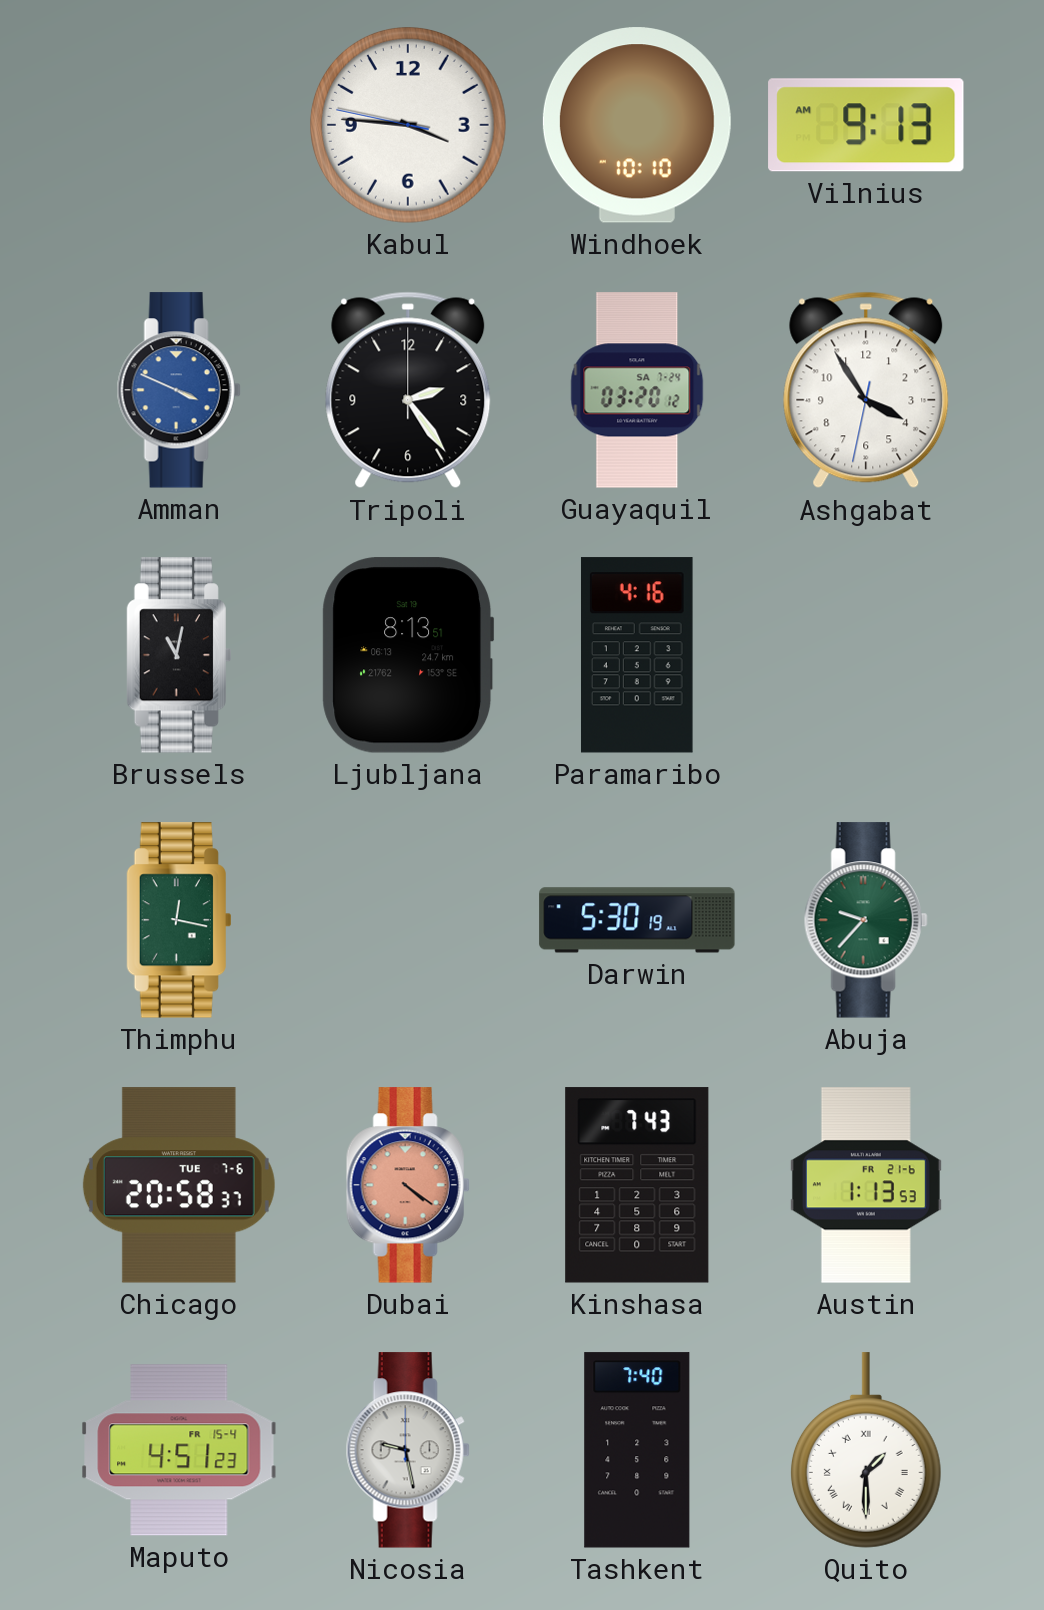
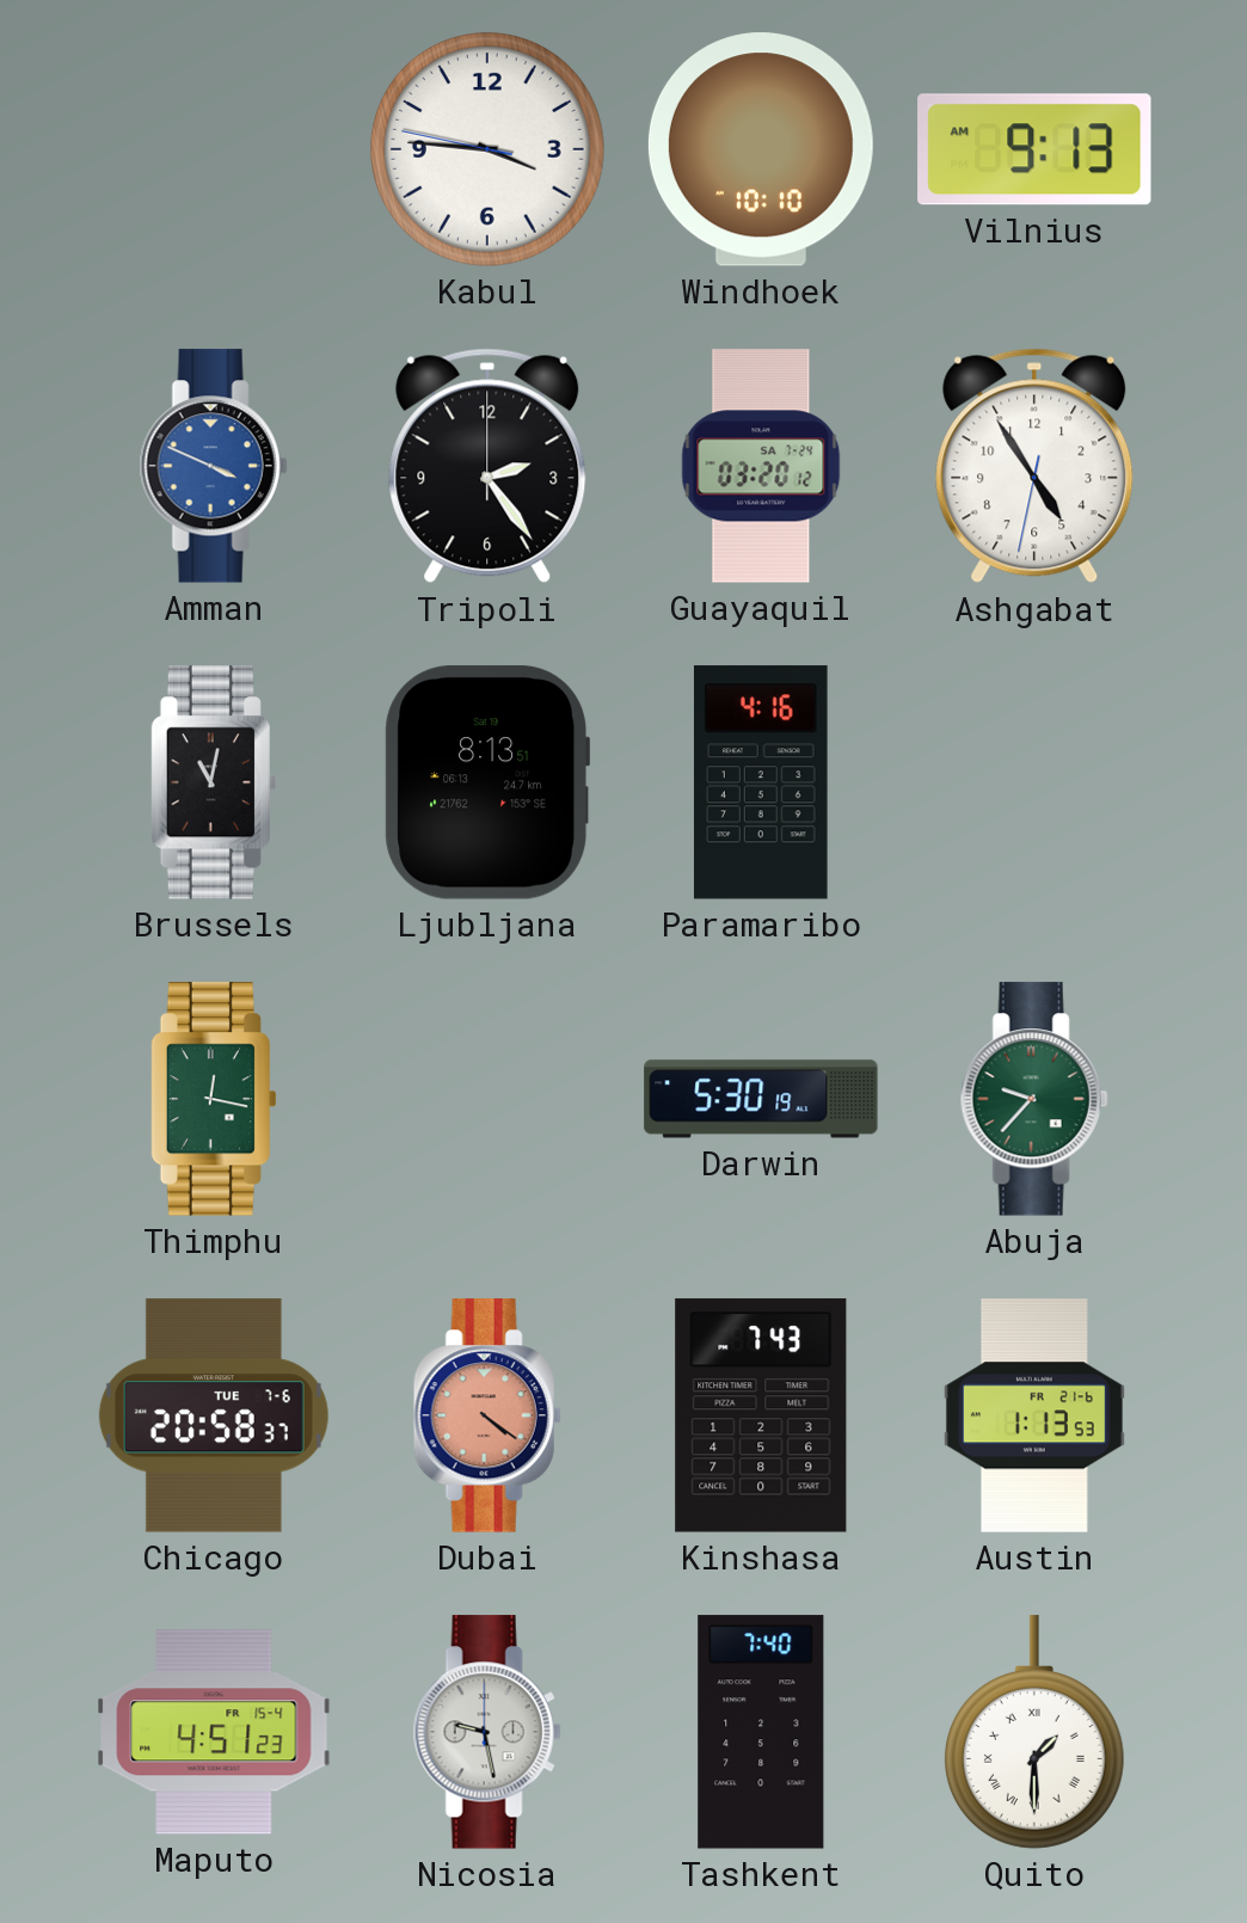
Ashgabat: 3:54 -> 4:54
